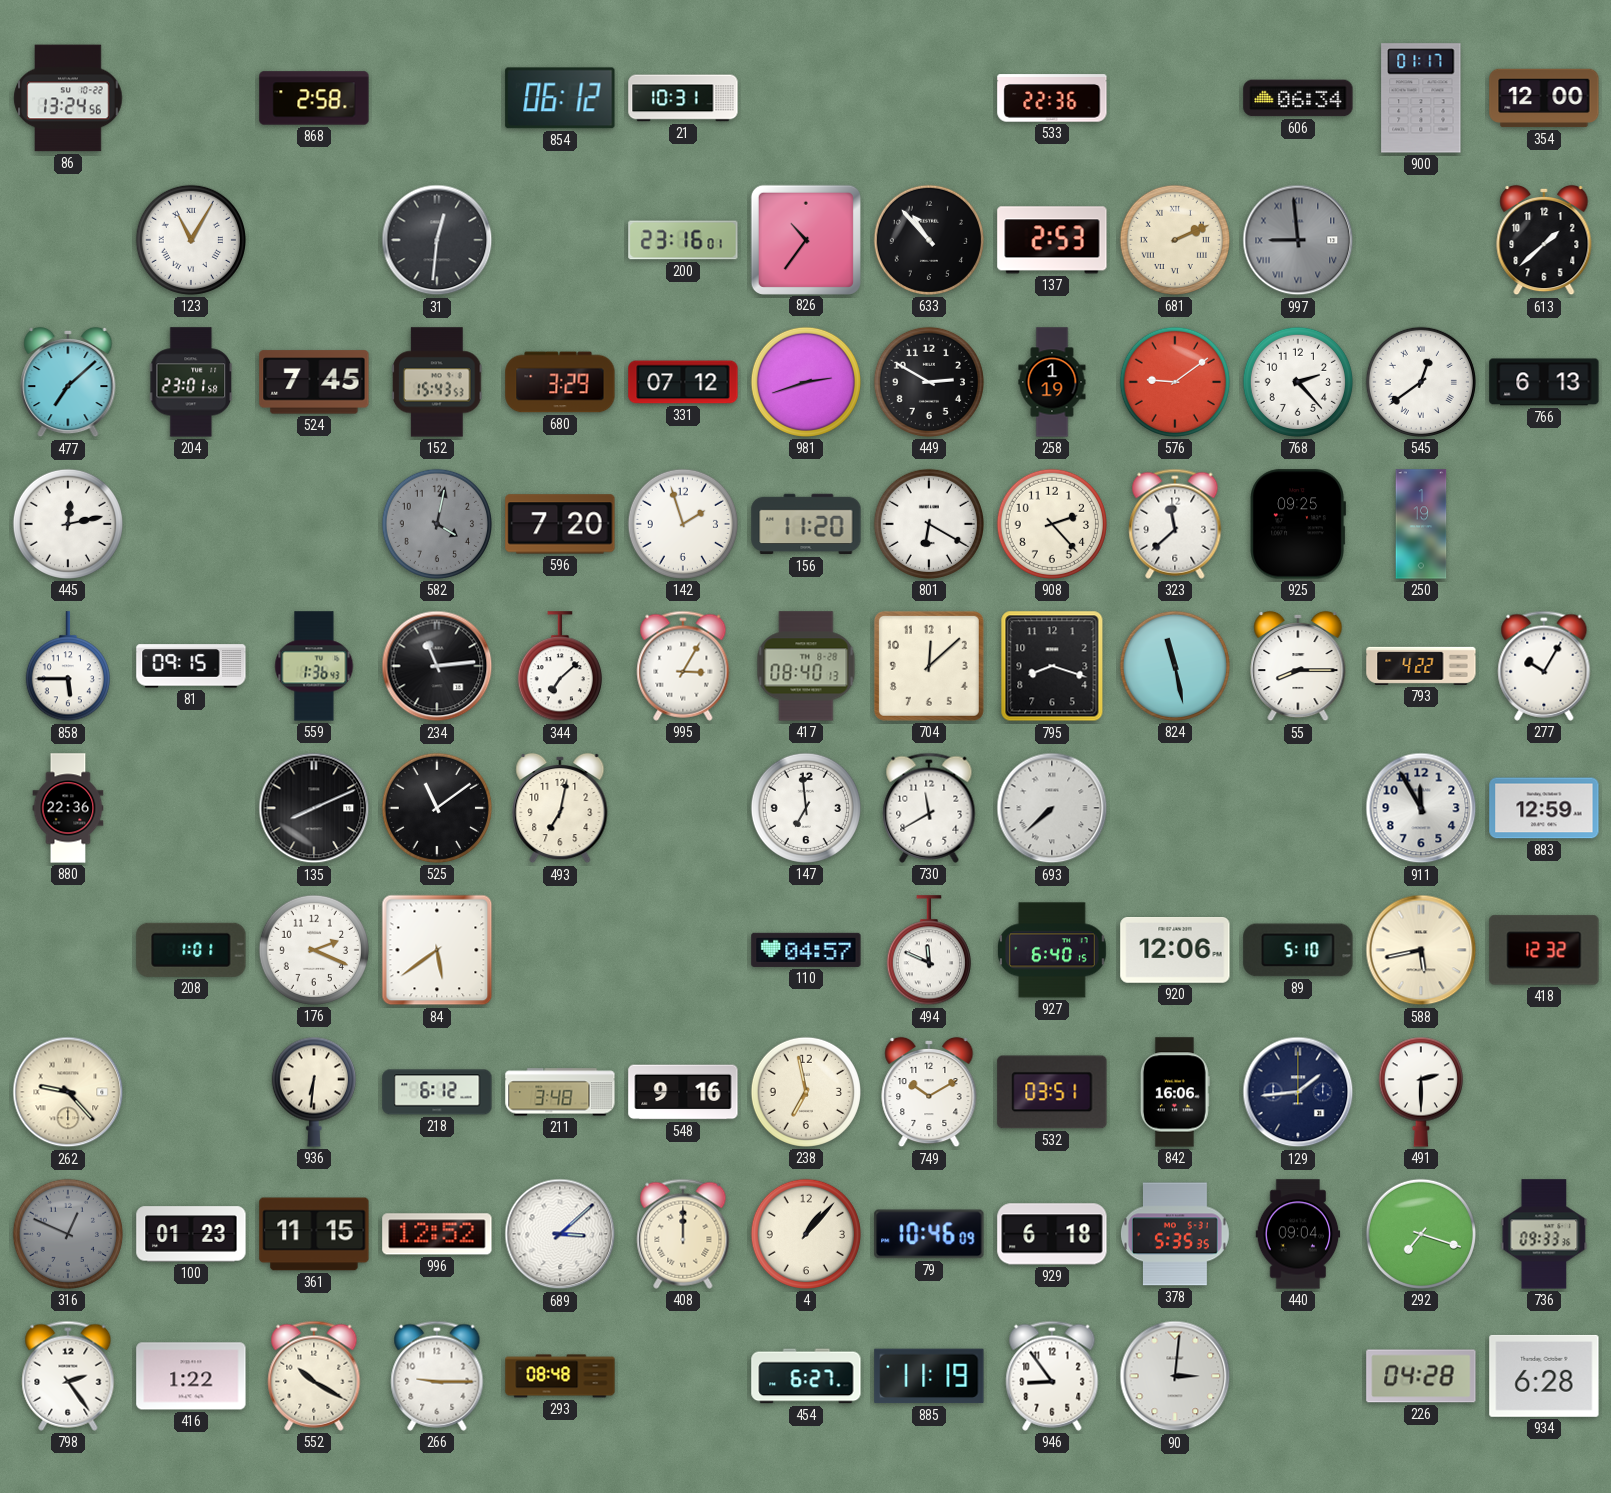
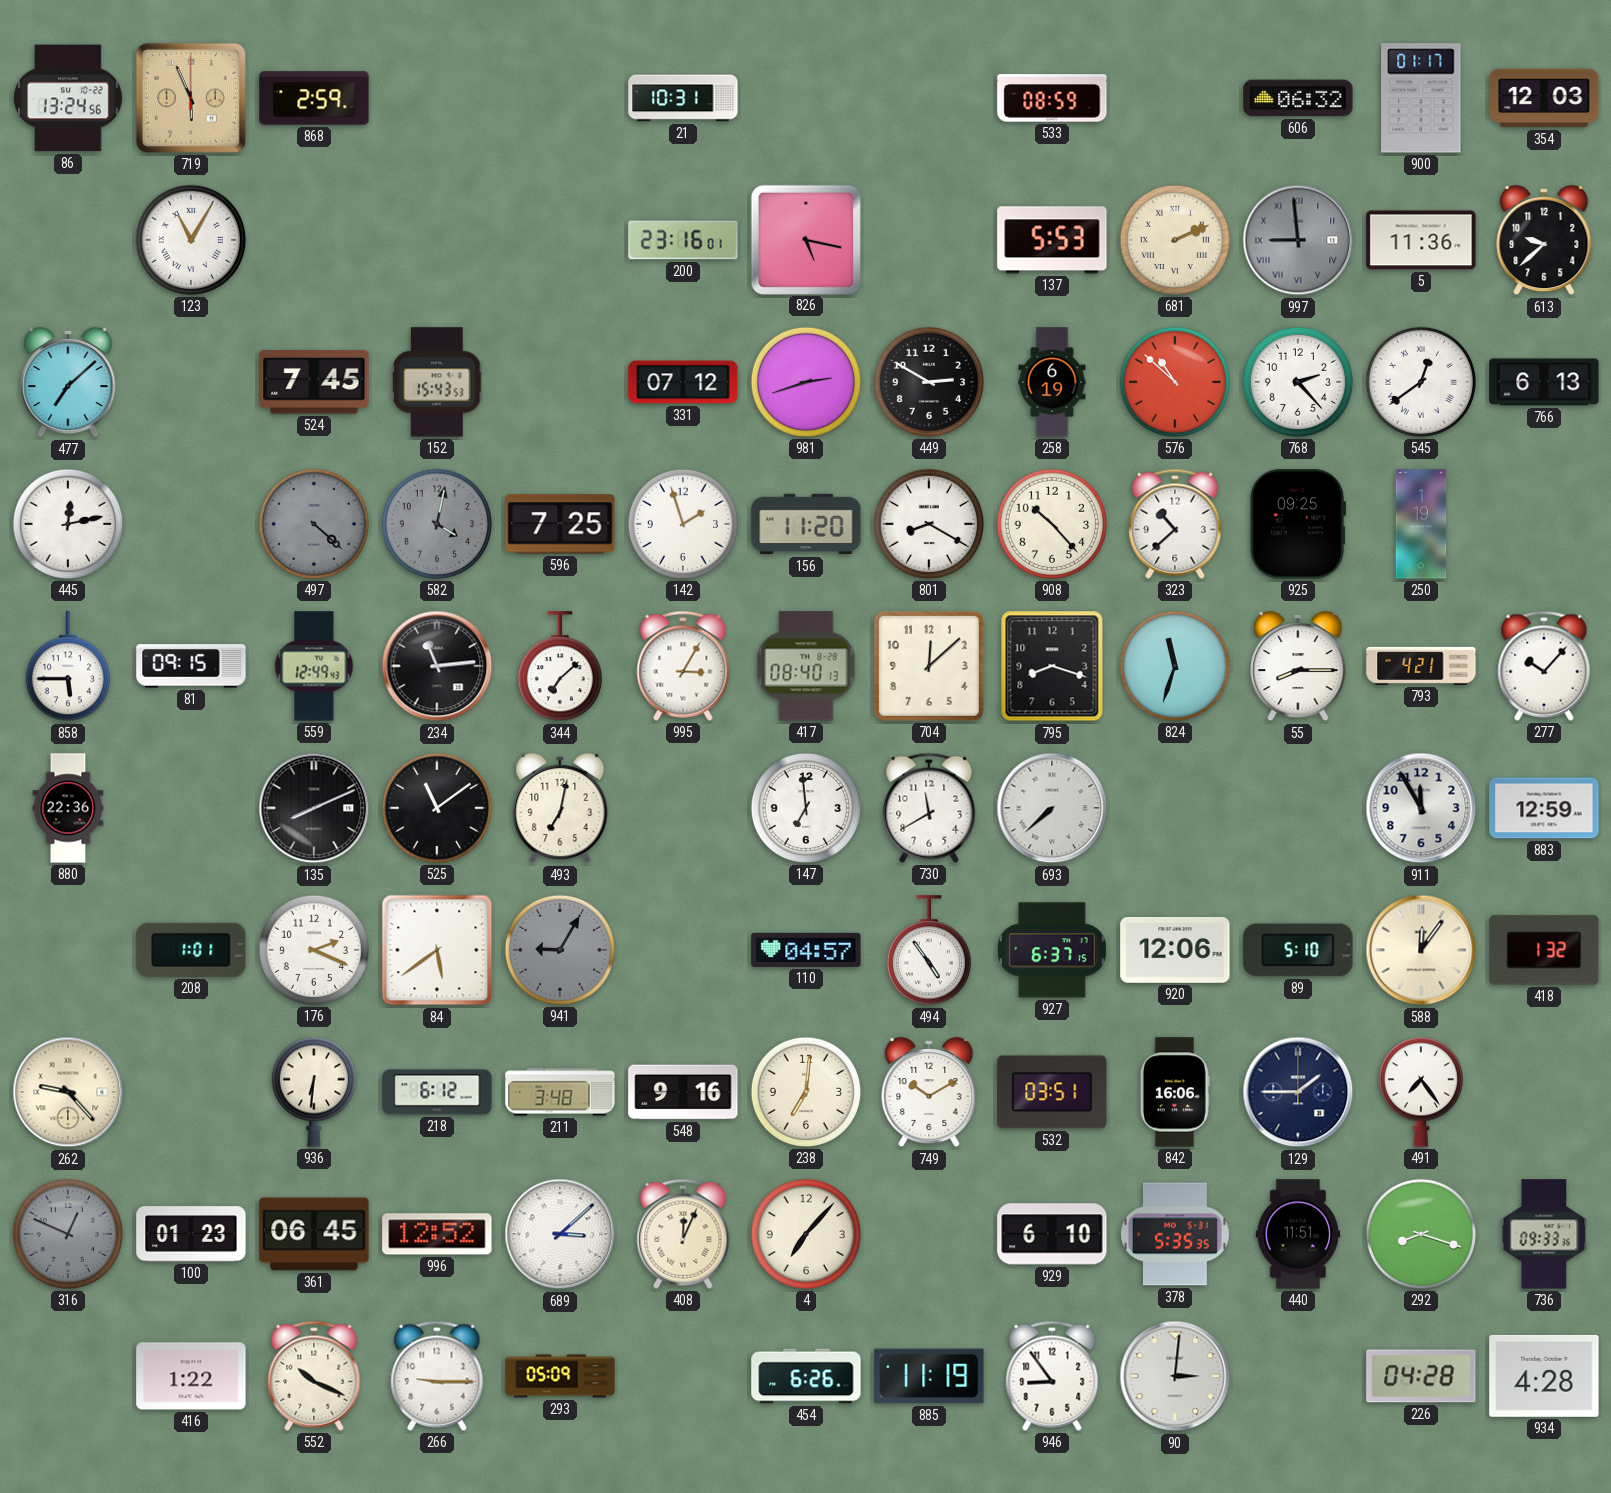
719: none -> 5:56
868: 2:58 -> 2:59
854: 06:12 -> none
533: 22:36 -> 08:59
606: 06:34 -> 06:32
354: 12:00 -> 12:03
31: 12:31 -> none
826: 10:36 -> 5:17
633: 10:53 -> none
137: 2:53 -> 5:53
5: none -> 11:36
613: 1:38 -> 9:38
204: 23:01 -> none
680: 3:29 -> none
258: 1:19 -> 6:19
576: 9:09 -> 10:52
497: none -> 4:22
596: 7:20 -> 7:25
801: 6:20 -> 8:20
908: 2:23 -> 10:23
323: 11:38 -> 10:38
559: 1:36 -> 12:49
824: 11:28 -> 11:33
793: 4:22 -> 4:21
277: 10:05 -> 10:07
941: none -> 9:05
494: 11:49 -> 4:54
927: 6:40 -> 6:37
588: 5:43 -> 12:06
418: 12:32 -> 1:32
238: 6:58 -> 7:01
129: 1:44 -> 1:45
491: 2:30 -> 7:24
361: 11:15 -> 06:45
408: 12:00 -> 12:04
4: 1:07 -> 7:07
79: 10:46 -> none
929: 6:18 -> 6:10
440: 09:04 -> 11:51
292: 7:18 -> 8:18
798: 2:24 -> none
552: 10:20 -> 10:19
293: 08:48 -> 05:09
454: 6:27 -> 6:26
934: 6:28 -> 4:28
